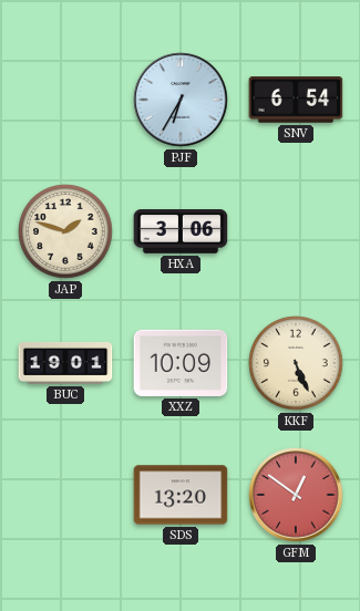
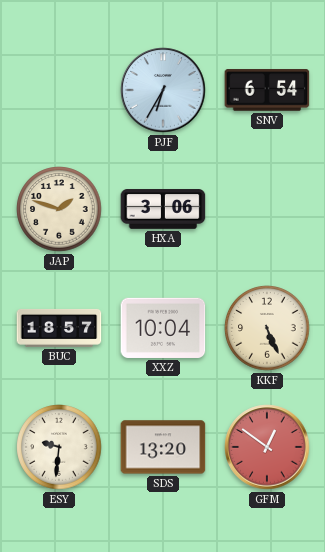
BUC: 19:01 -> 18:57
XXZ: 10:09 -> 10:04
ESY: none -> 9:31
